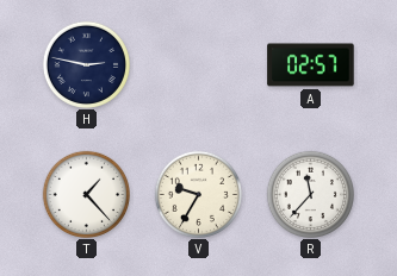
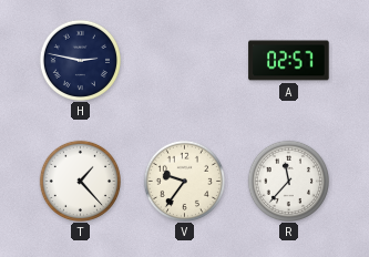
V: 9:35 -> 9:36
